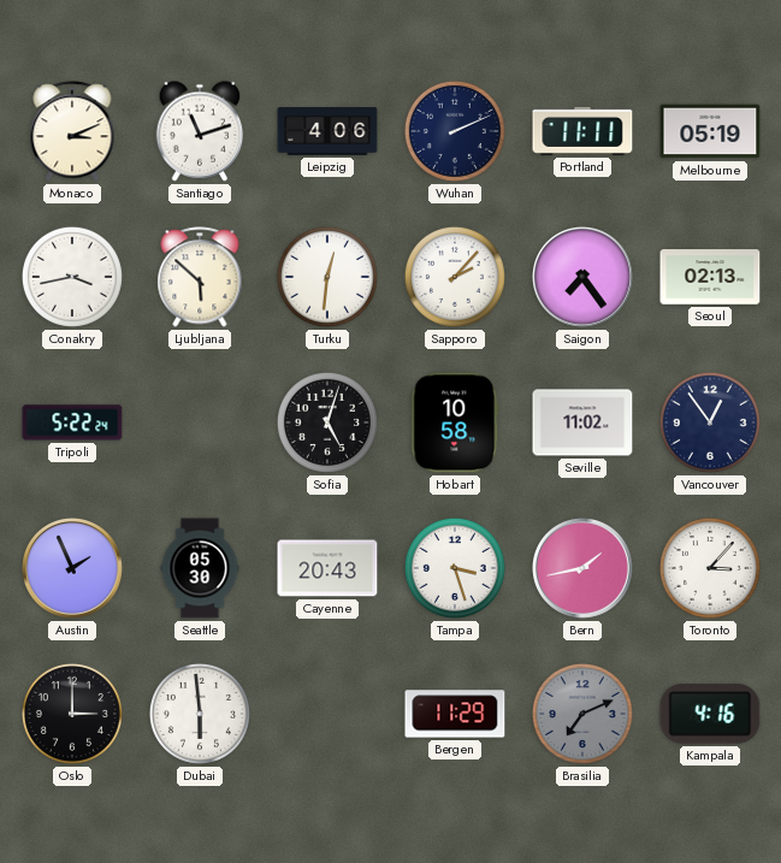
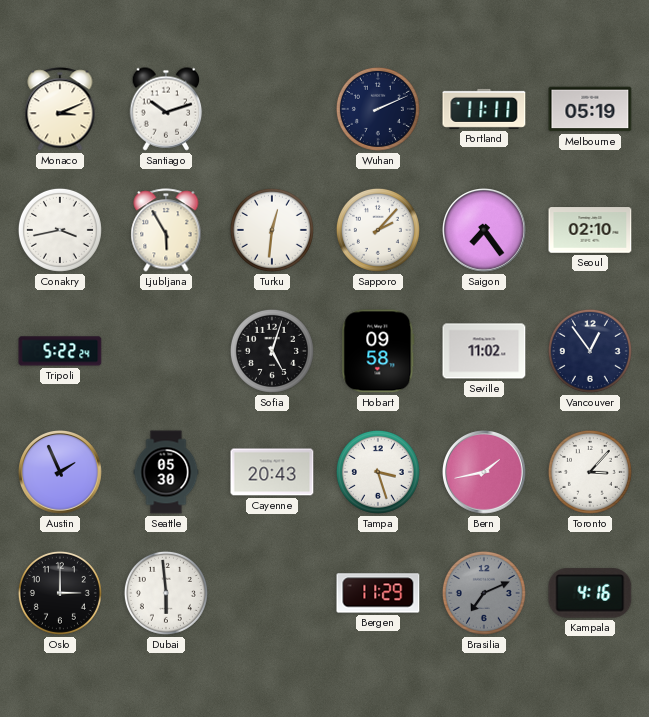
Santiago: 11:12 -> 10:12
Leipzig: 4:06 -> none
Ljubljana: 5:52 -> 5:55
Seoul: 02:13 -> 02:10
Hobart: 10:58 -> 09:58
